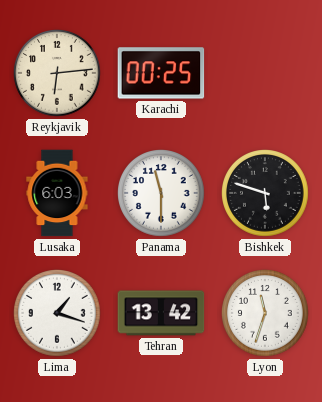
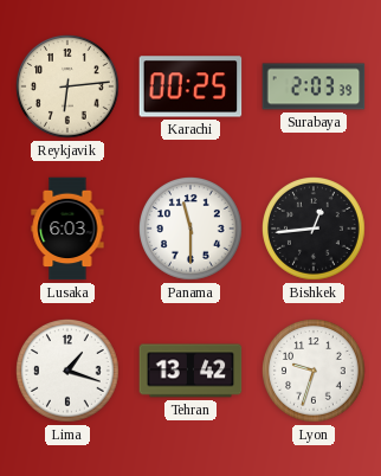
Surabaya: none -> 2:03
Bishkek: 5:48 -> 12:44
Lyon: 11:33 -> 9:33
